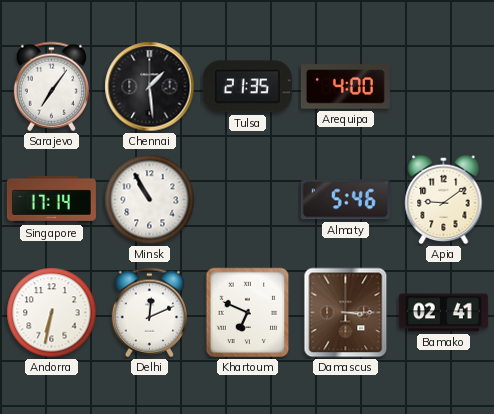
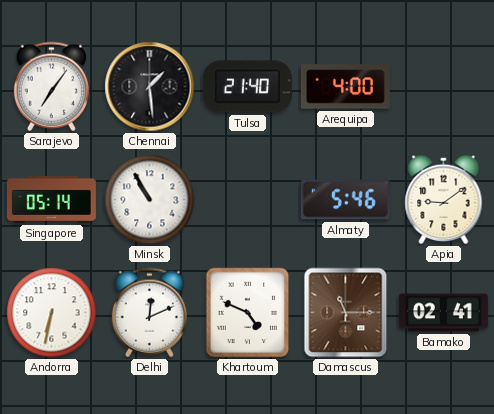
Tulsa: 21:35 -> 21:40
Singapore: 17:14 -> 05:14
Khartoum: 6:49 -> 4:49
Damascus: 3:15 -> 11:15
